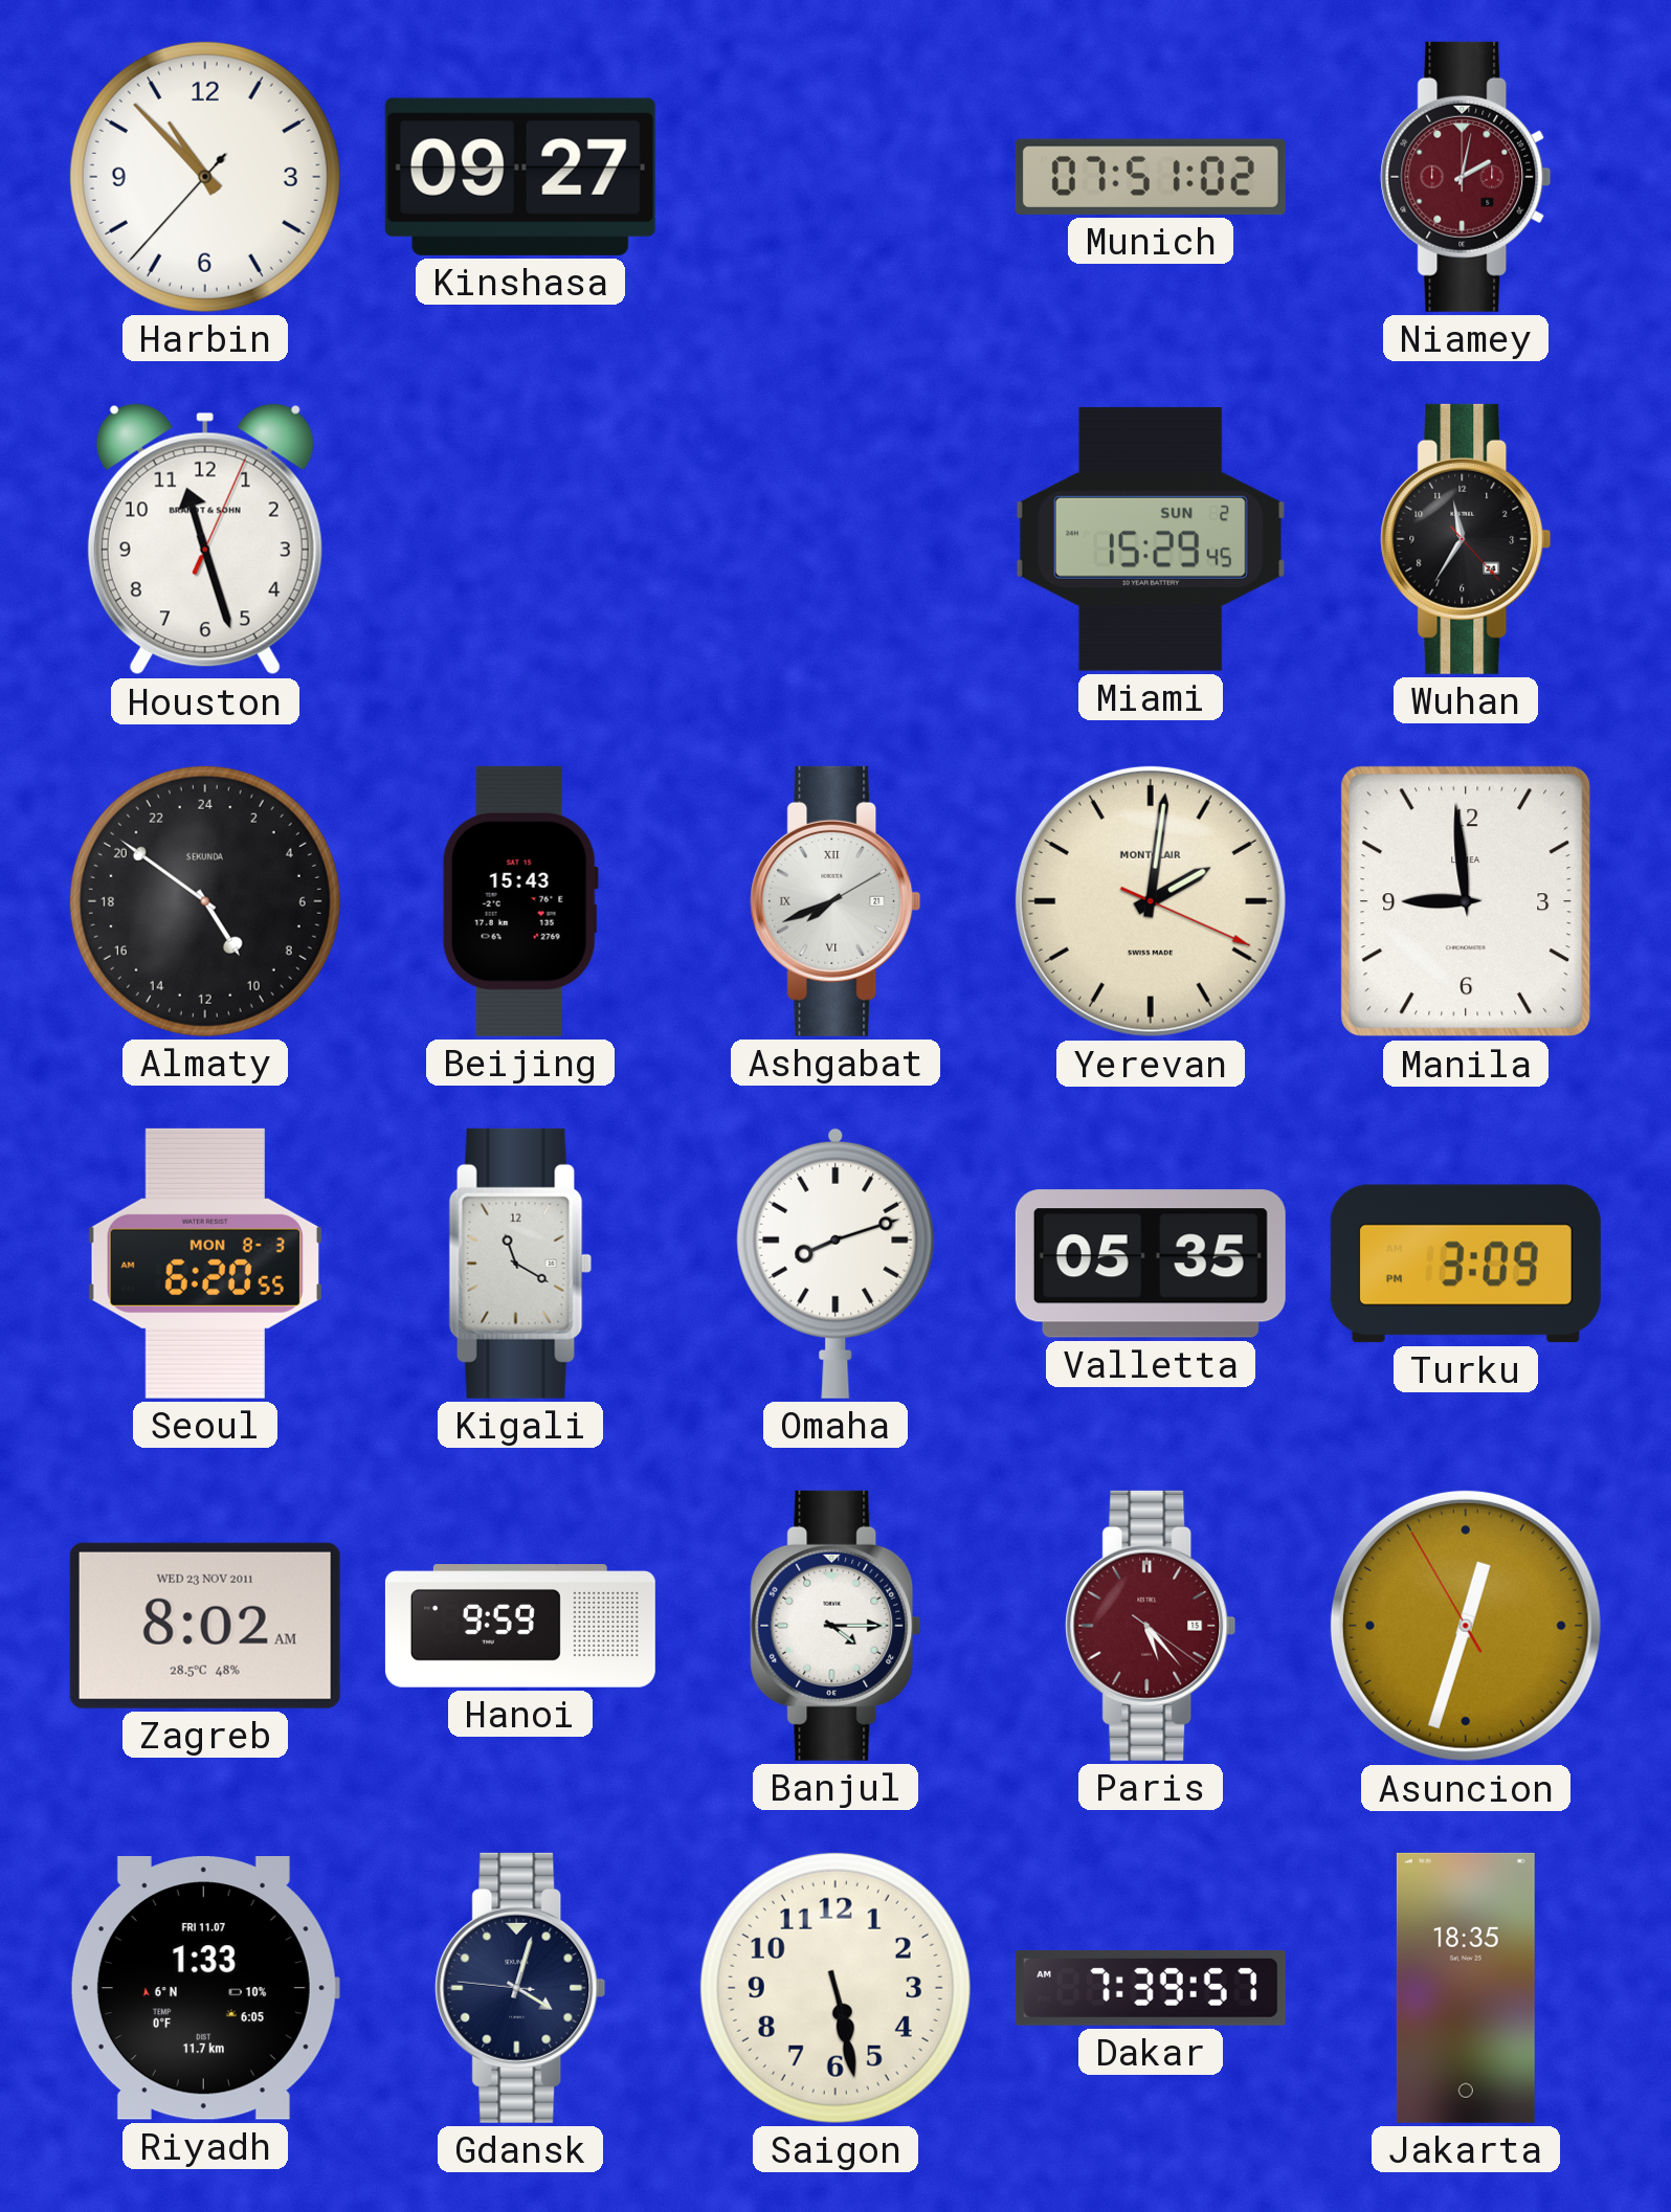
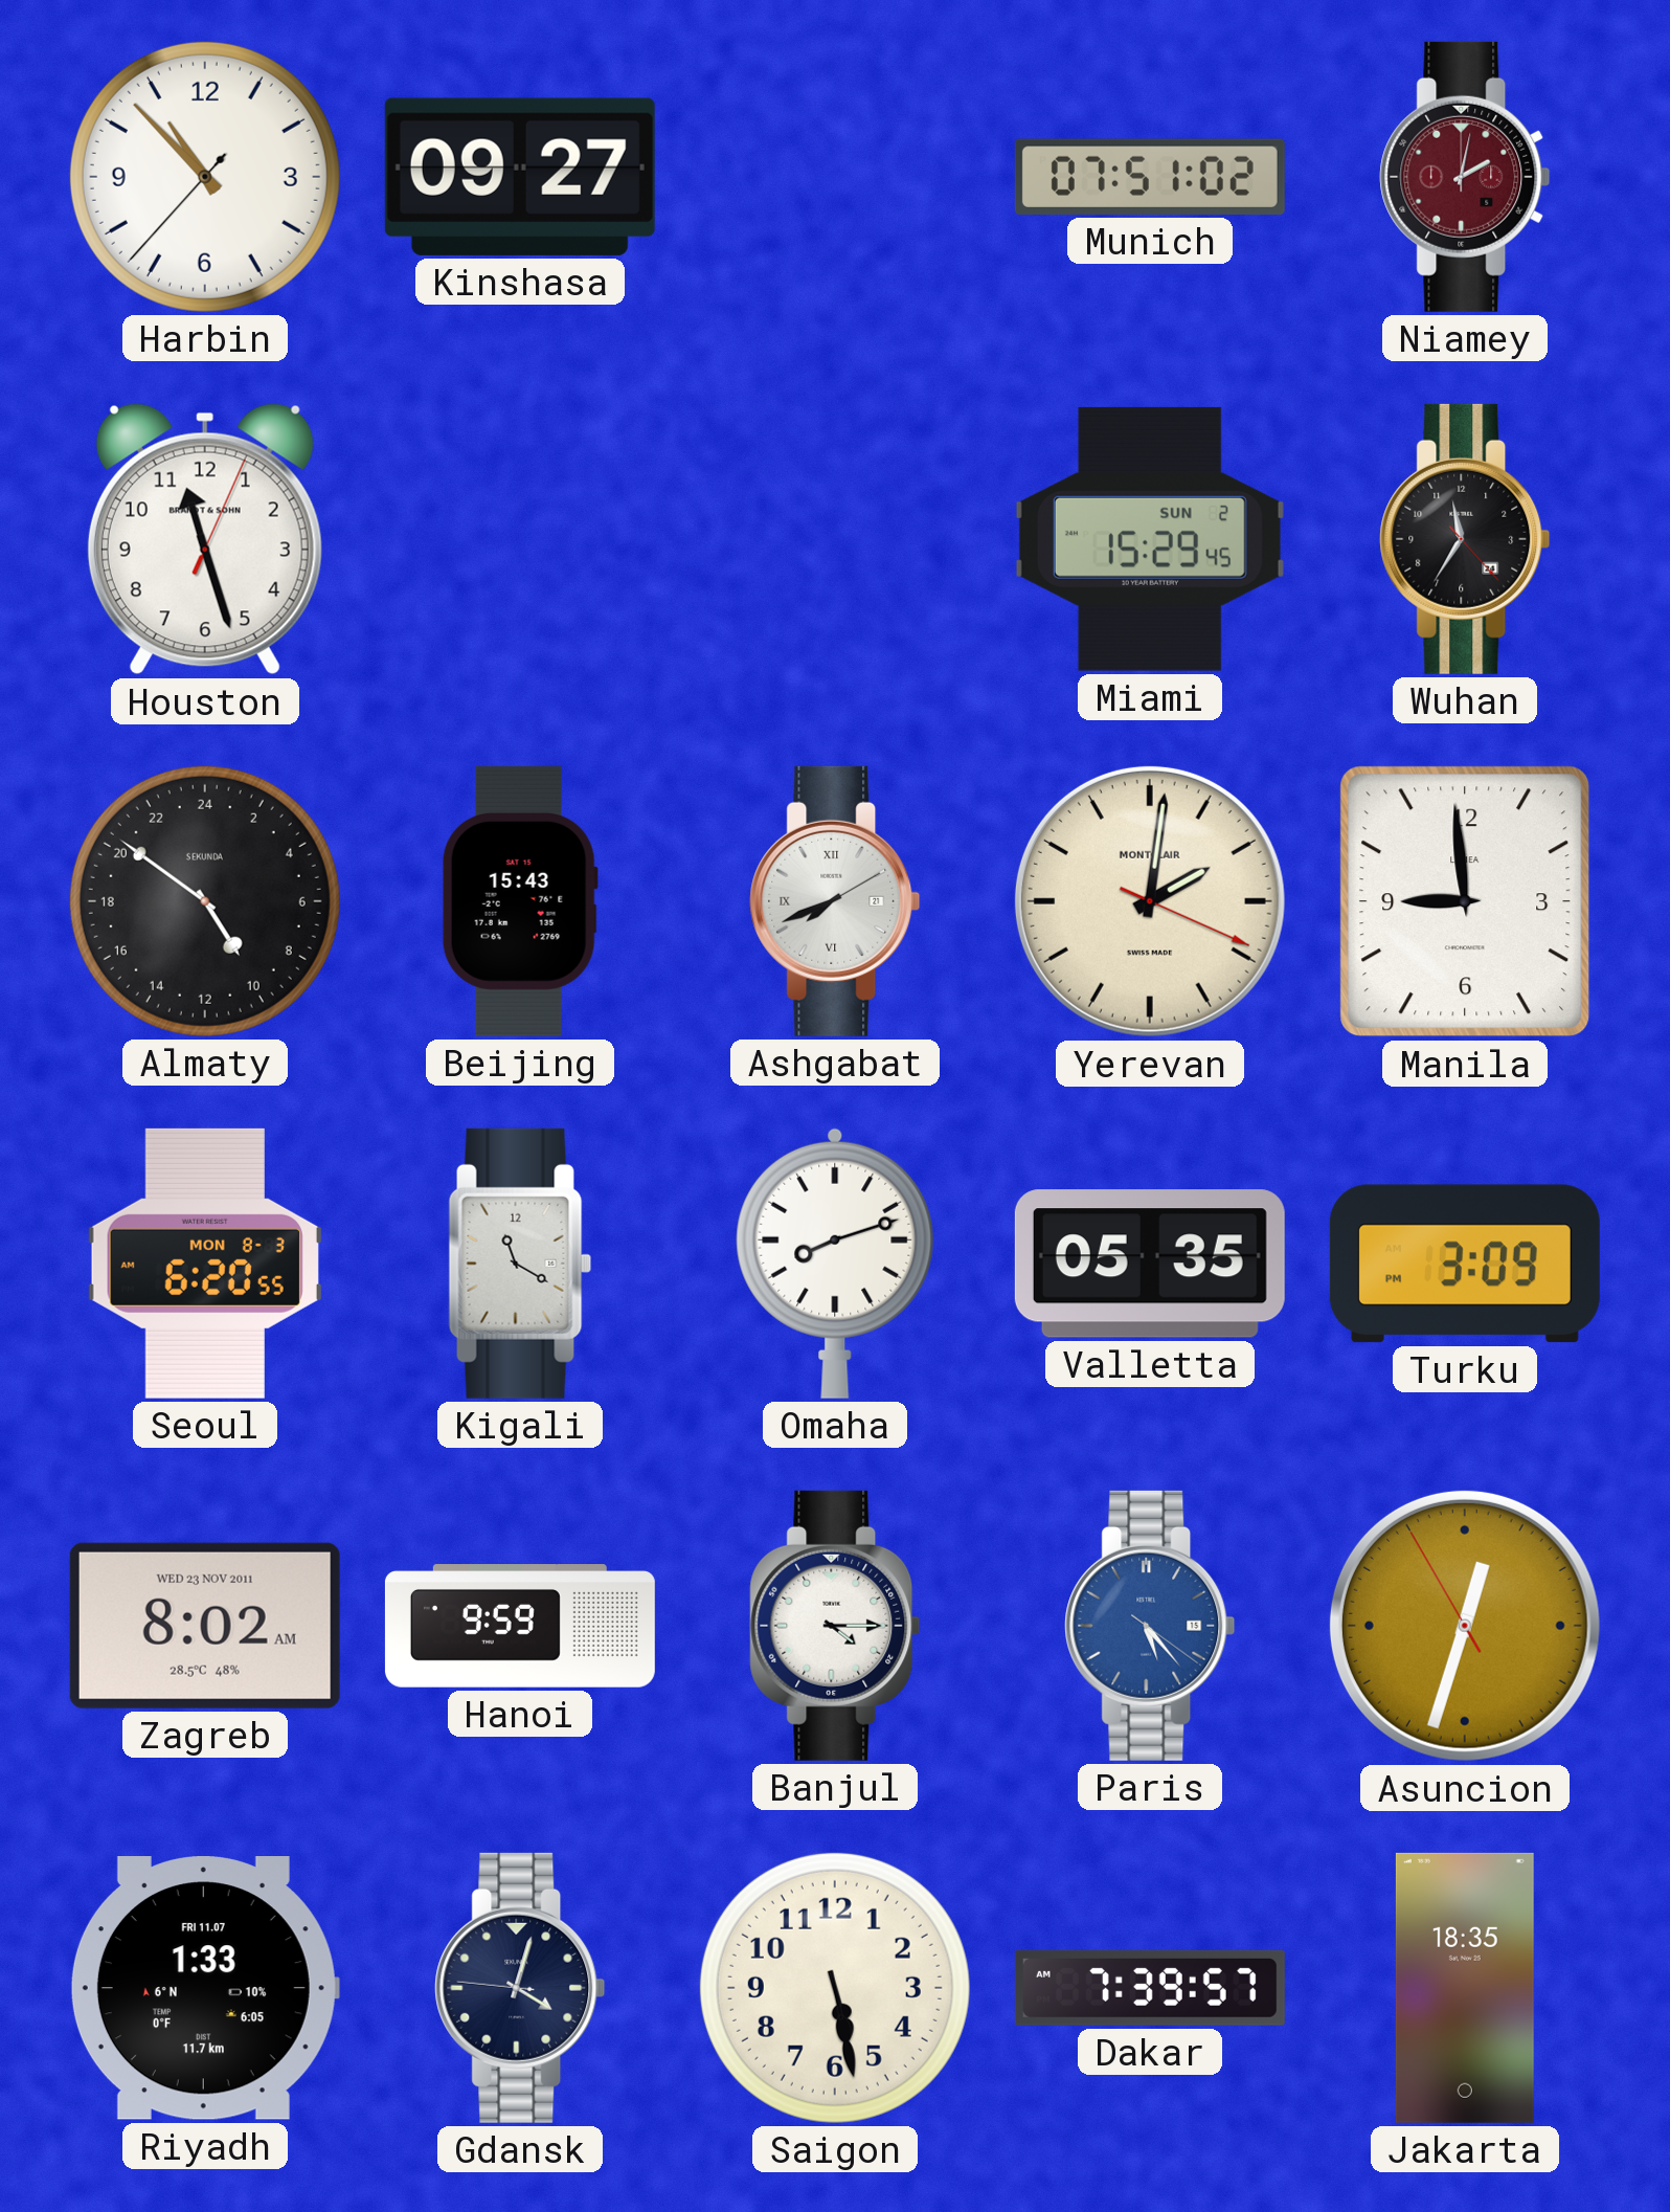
Paris dial: burgundy -> blue
